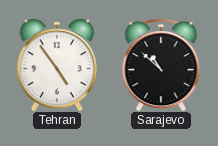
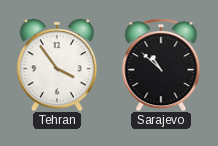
Tehran: 4:54 -> 3:54
